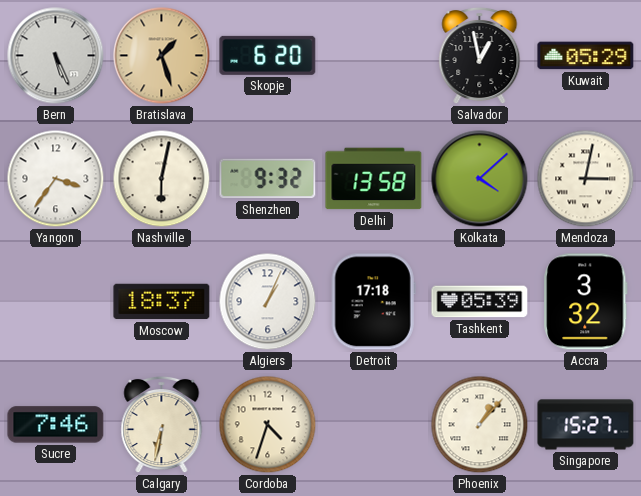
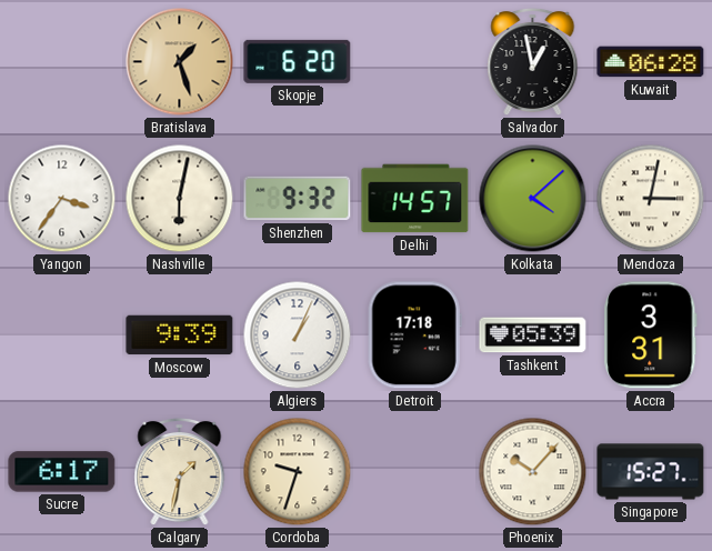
Bern: 5:26 -> none
Kuwait: 05:29 -> 06:28
Delhi: 13:58 -> 14:57
Moscow: 18:37 -> 9:39
Accra: 3:32 -> 3:31
Sucre: 7:46 -> 6:17
Calgary: 6:32 -> 1:32
Cordoba: 4:33 -> 9:33
Phoenix: 1:07 -> 10:07
